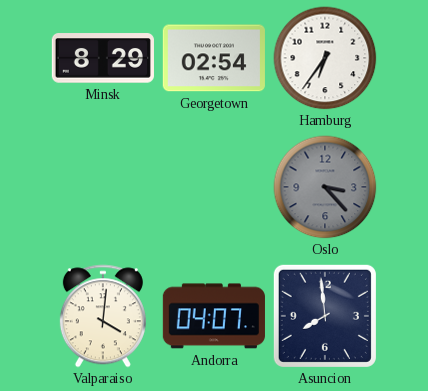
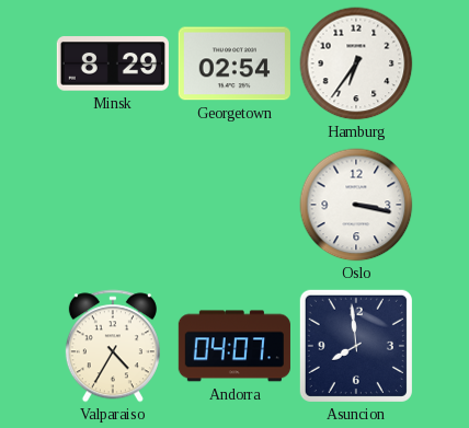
Oslo: 3:23 -> 3:17
Oslo dial: grey -> white
Valparaiso: 4:01 -> 4:35
